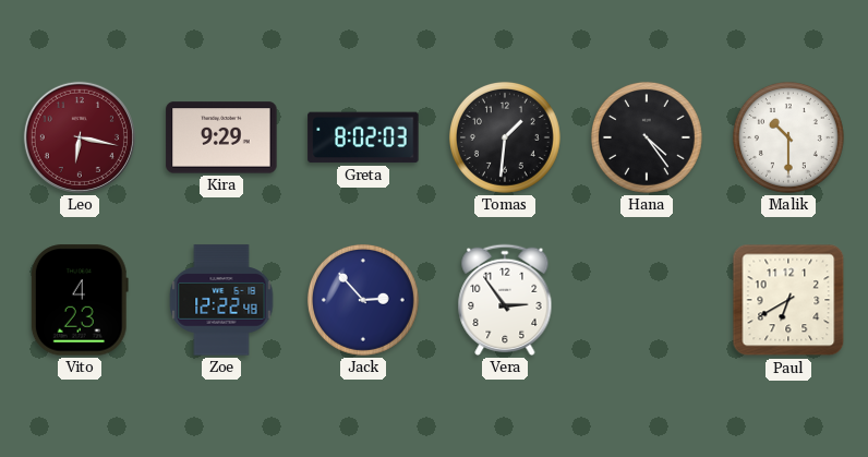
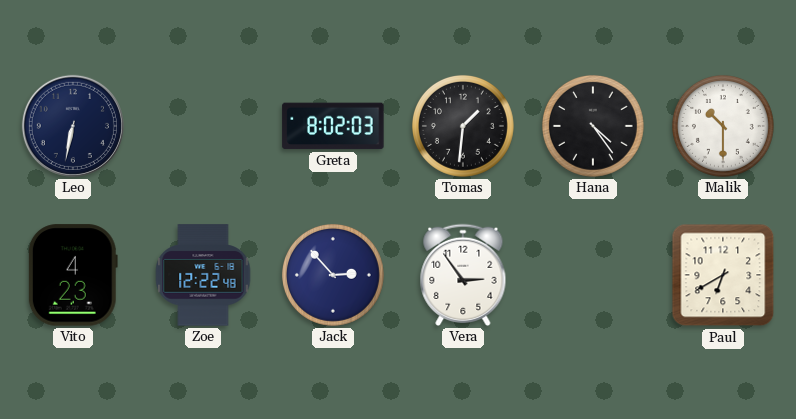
Leo: 6:17 -> 6:32
Leo dial: burgundy -> navy
Kira: 9:29 -> none
